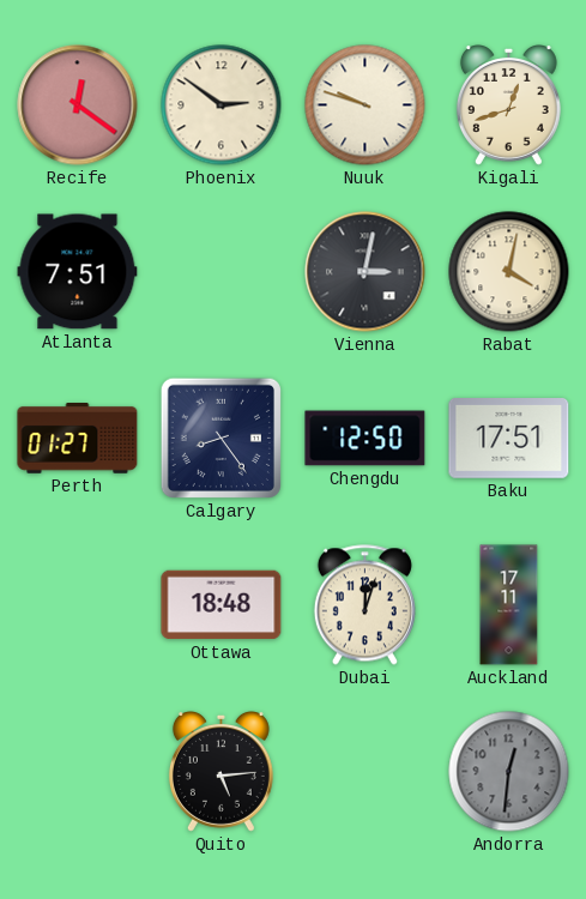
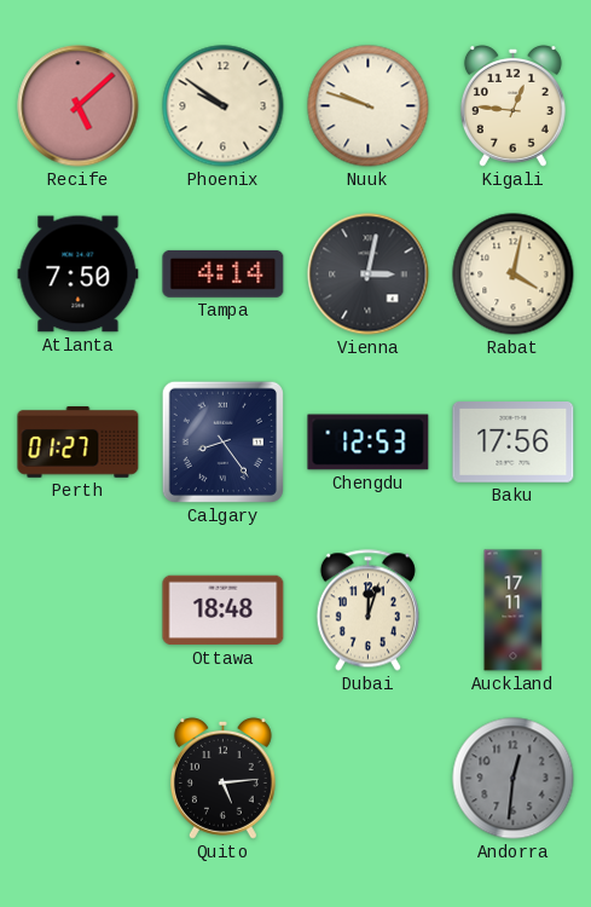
Recife: 12:21 -> 5:08
Phoenix: 2:51 -> 9:51
Kigali: 12:42 -> 12:46
Atlanta: 7:51 -> 7:50
Tampa: none -> 4:14
Chengdu: 12:50 -> 12:53
Baku: 17:51 -> 17:56
